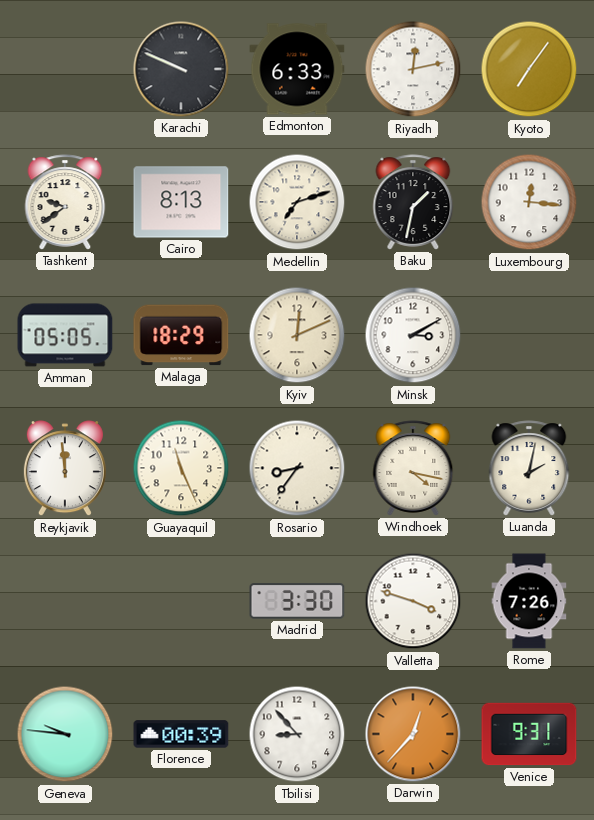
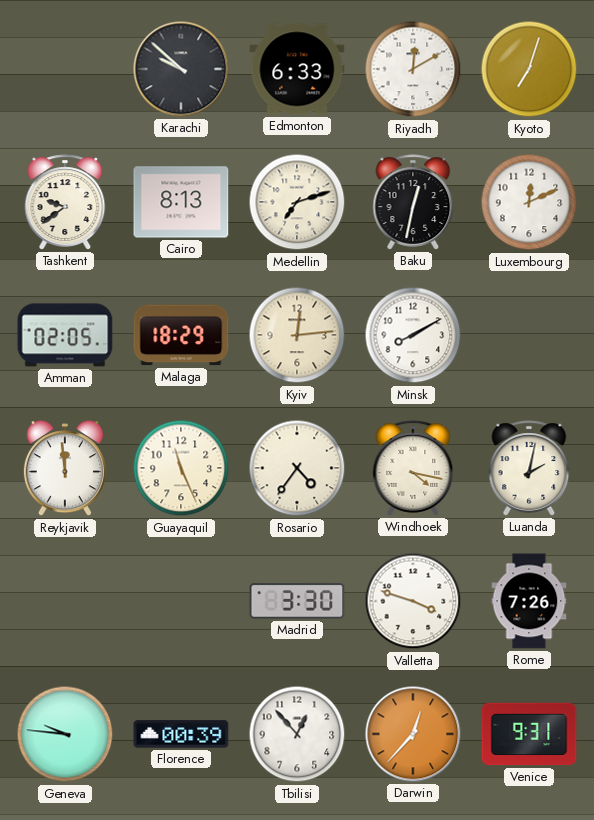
Karachi: 9:49 -> 9:52
Riyadh: 12:13 -> 12:10
Kyoto: 7:06 -> 7:03
Baku: 1:32 -> 12:32
Luxembourg: 12:16 -> 12:11
Amman: 05:05 -> 02:05
Kyiv: 12:11 -> 12:14
Minsk: 3:10 -> 8:10
Rosario: 8:36 -> 4:36
Tbilisi: 8:53 -> 12:53
